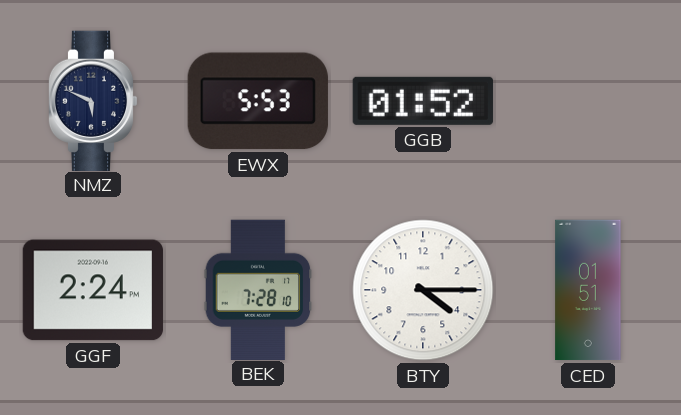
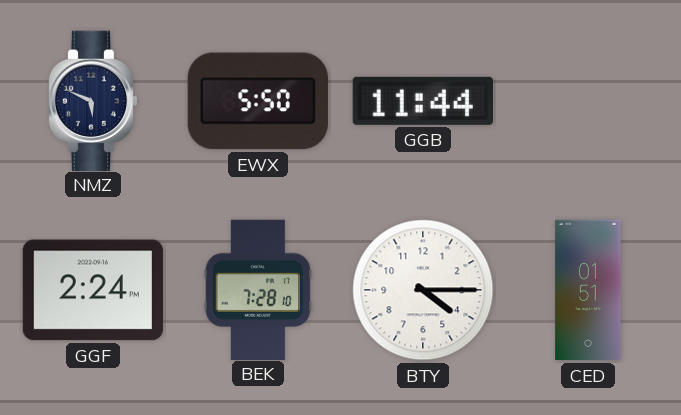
EWX: 5:53 -> 5:50
GGB: 01:52 -> 11:44
